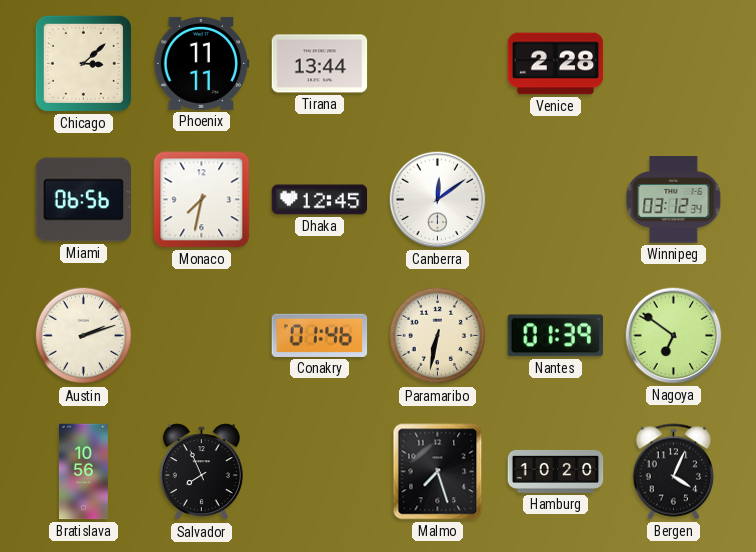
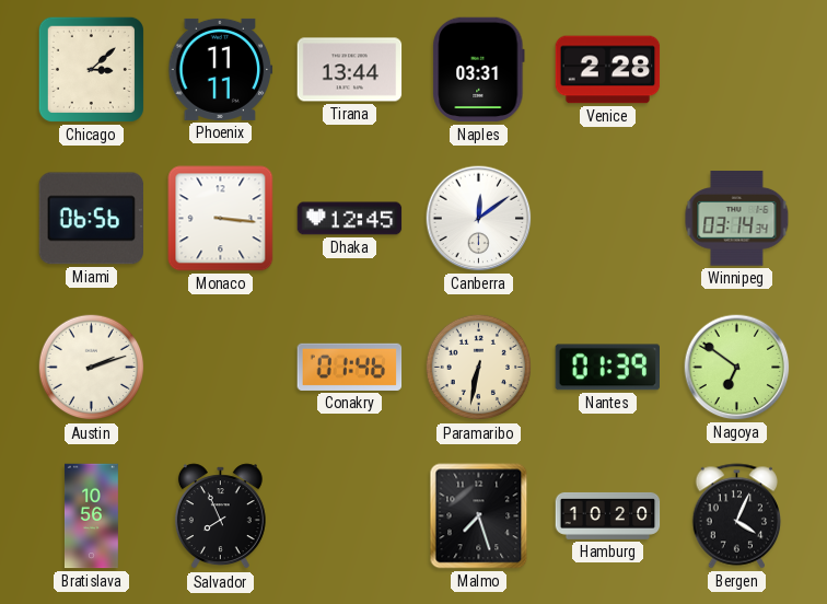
Naples: none -> 03:31
Monaco: 7:32 -> 3:16
Winnipeg: 03:12 -> 03:14
